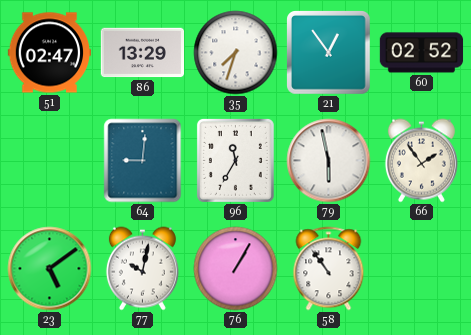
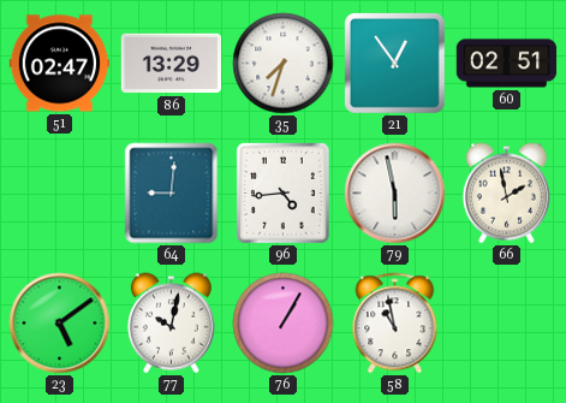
60: 02:52 -> 02:51
96: 11:35 -> 4:44
66: 1:54 -> 1:58
58: 10:54 -> 10:58
